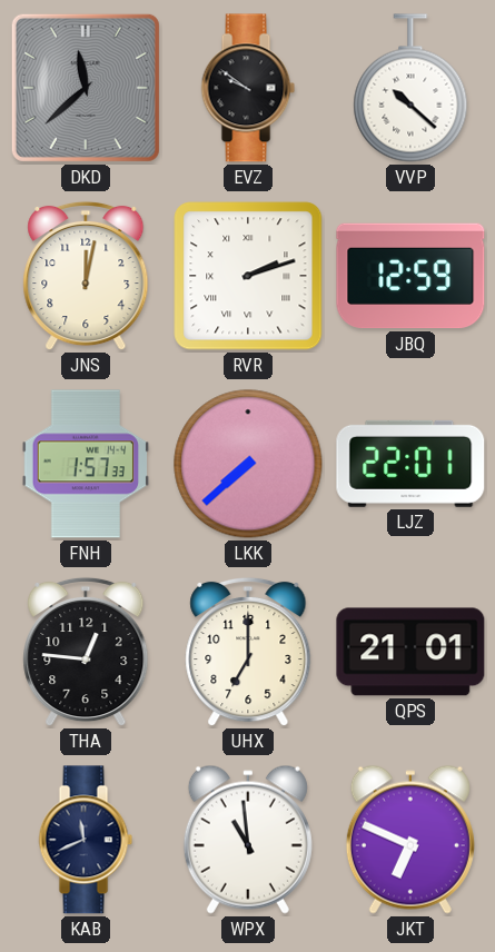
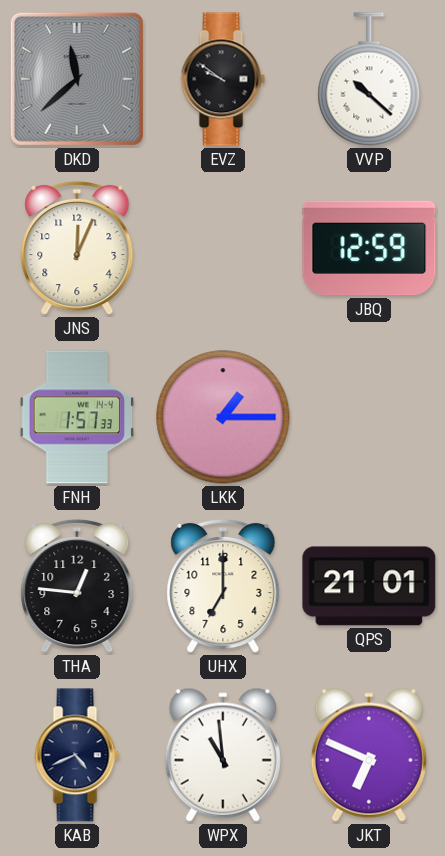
JNS: 12:02 -> 12:04
RVR: 2:12 -> none
LKK: 7:38 -> 1:15
LJZ: 22:01 -> none
KAB: 11:41 -> 4:41
